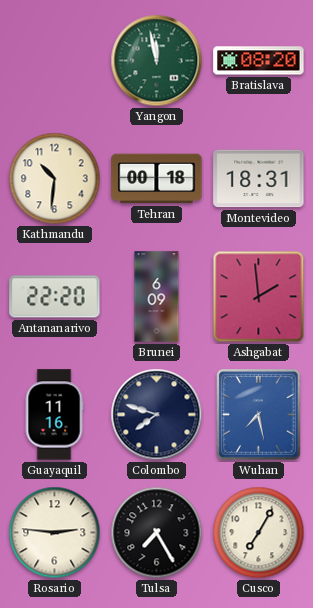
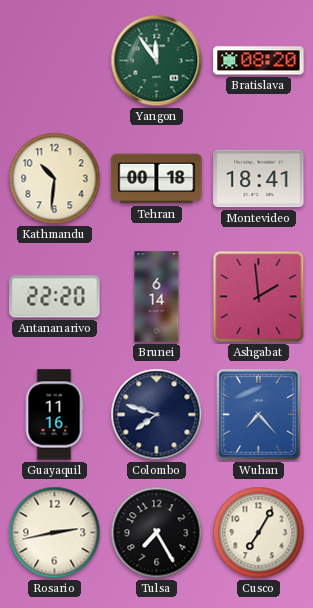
Yangon: 11:58 -> 11:54
Montevideo: 18:31 -> 18:41
Brunei: 6:09 -> 6:14
Wuhan: 7:28 -> 7:23
Rosario: 2:46 -> 2:43
